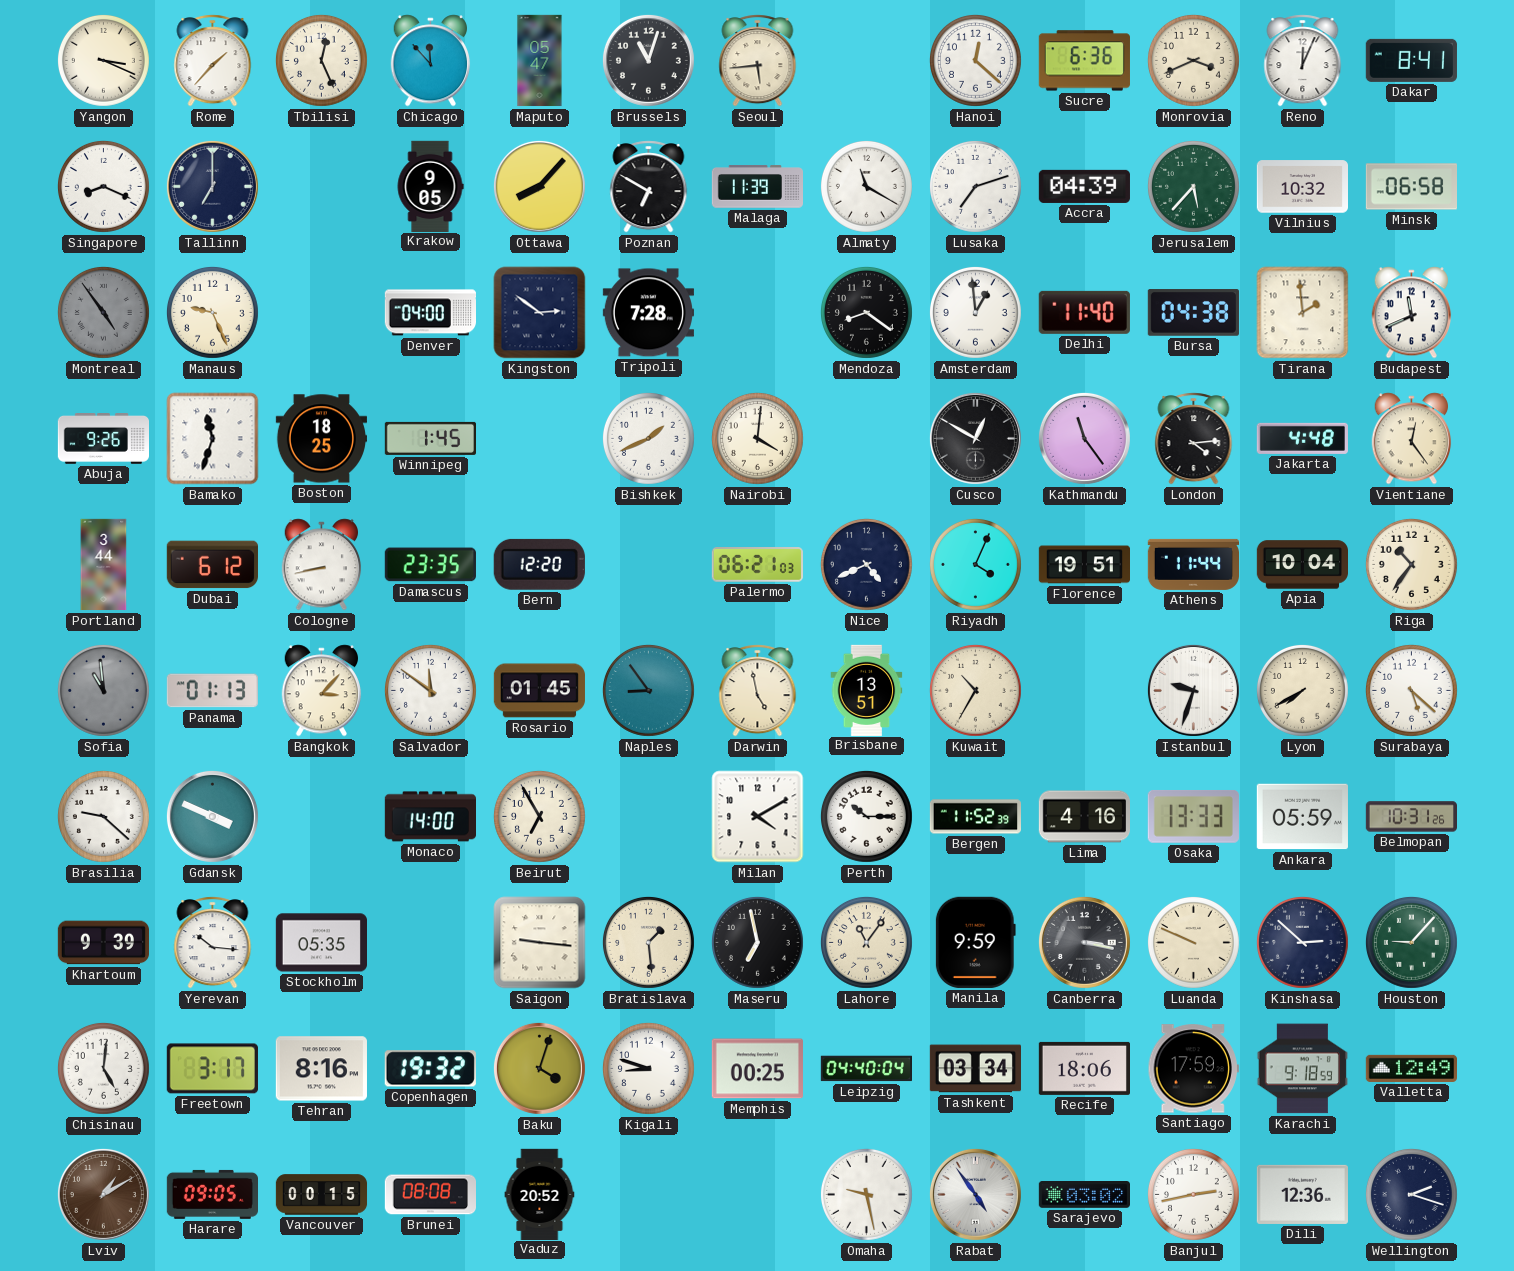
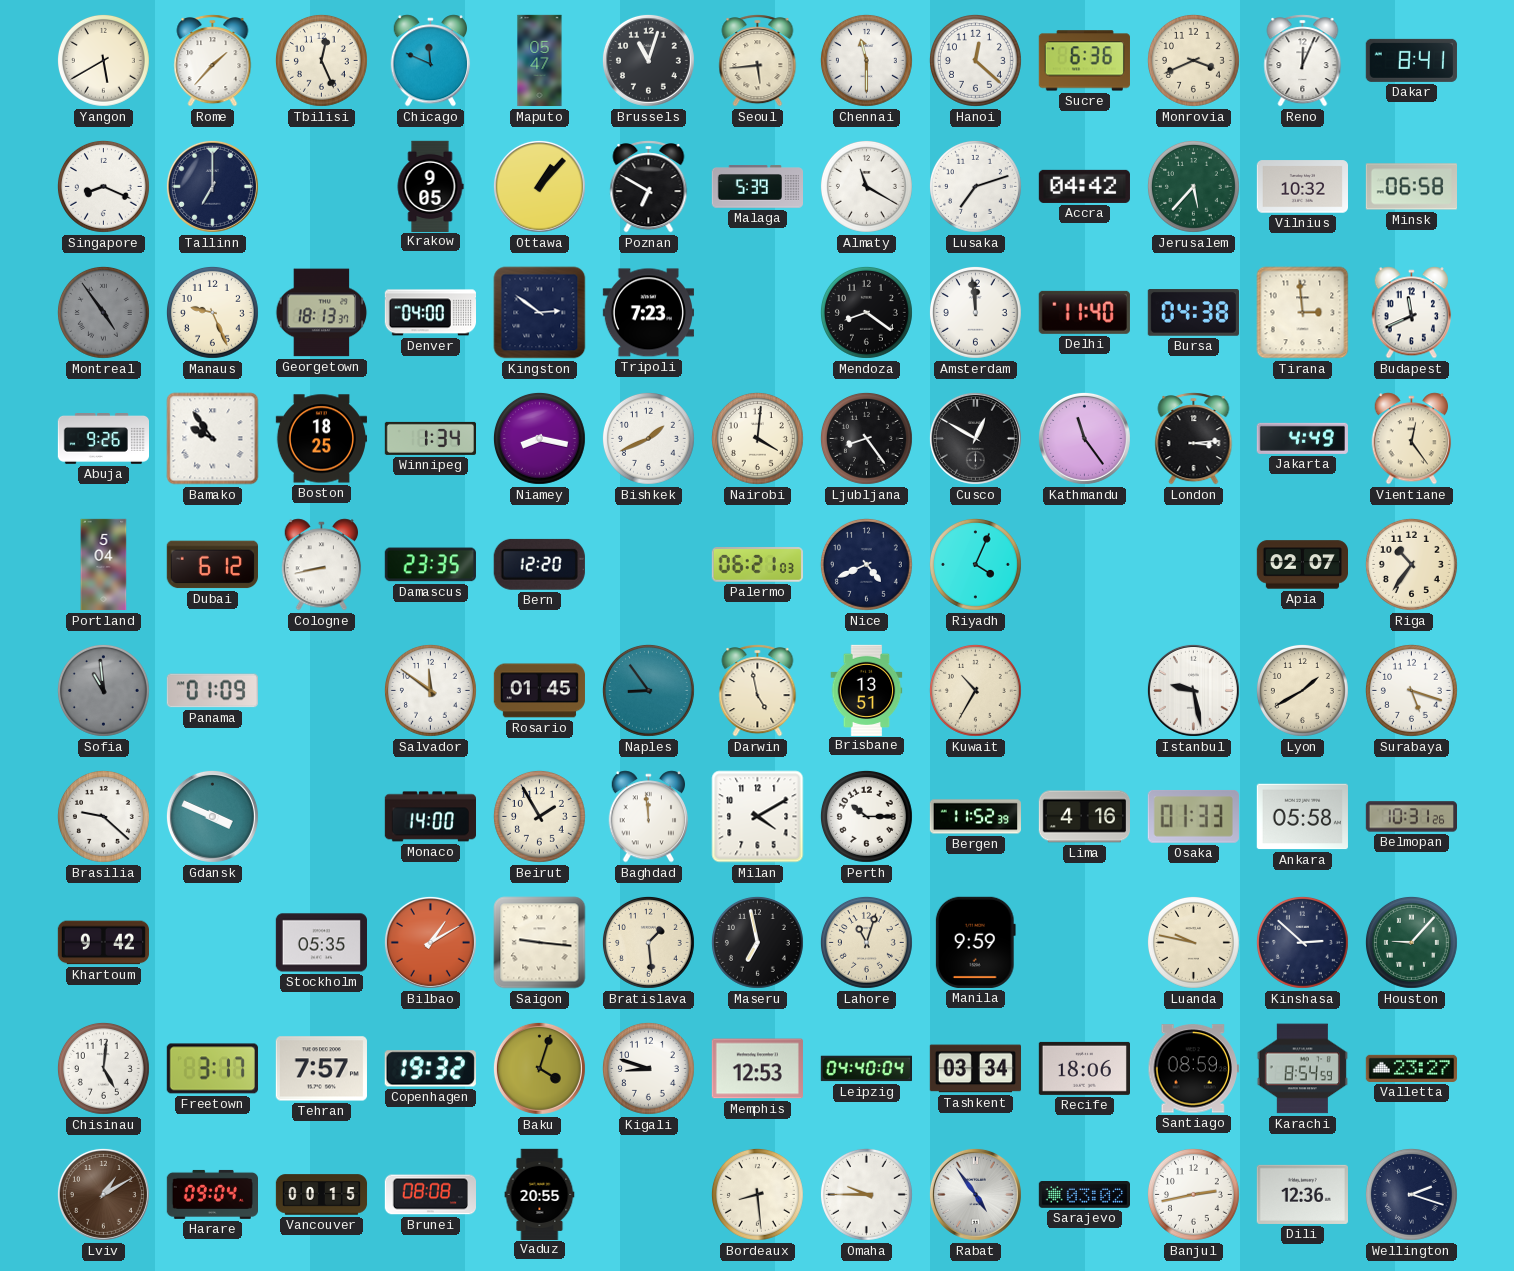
Yangon: 3:19 -> 5:40
Chicago: 11:53 -> 11:49
Chennai: none -> 11:30
Ottawa: 8:07 -> 1:07
Malaga: 11:39 -> 5:39
Accra: 04:39 -> 04:42
Georgetown: none -> 18:13
Tripoli: 7:28 -> 7:23
Amsterdam: 12:59 -> 11:59
Tirana: 1:59 -> 2:59
Bamako: 11:33 -> 9:54
Winnipeg: 1:45 -> 1:34
Niamey: none -> 8:17
Ljubljana: none -> 8:24
London: 4:14 -> 3:14
Jakarta: 4:48 -> 4:49
Portland: 3:44 -> 5:04
Florence: 19:51 -> none
Athens: 11:44 -> none
Apia: 10:04 -> 02:07
Panama: 01:13 -> 01:09
Bangkok: 3:07 -> none
Istanbul: 9:33 -> 9:28
Lyon: 7:40 -> 1:40
Surabaya: 5:22 -> 5:18
Beirut: 6:55 -> 1:55
Baghdad: none -> 11:59
Osaka: 13:33 -> 01:33
Ankara: 05:59 -> 05:58
Khartoum: 9:39 -> 9:42
Yerevan: 10:16 -> none
Bilbao: none -> 1:10
Lahore: 11:06 -> 11:03
Canberra: 3:17 -> none
Luanda: 9:49 -> 9:47
Tehran: 8:16 -> 7:57
Memphis: 00:25 -> 12:53
Santiago: 17:59 -> 08:59
Karachi: 9:18 -> 8:54
Valletta: 12:49 -> 23:27
Harare: 09:05 -> 09:04
Vaduz: 20:52 -> 20:55
Bordeaux: none -> 8:29
Omaha: 9:28 -> 9:45
